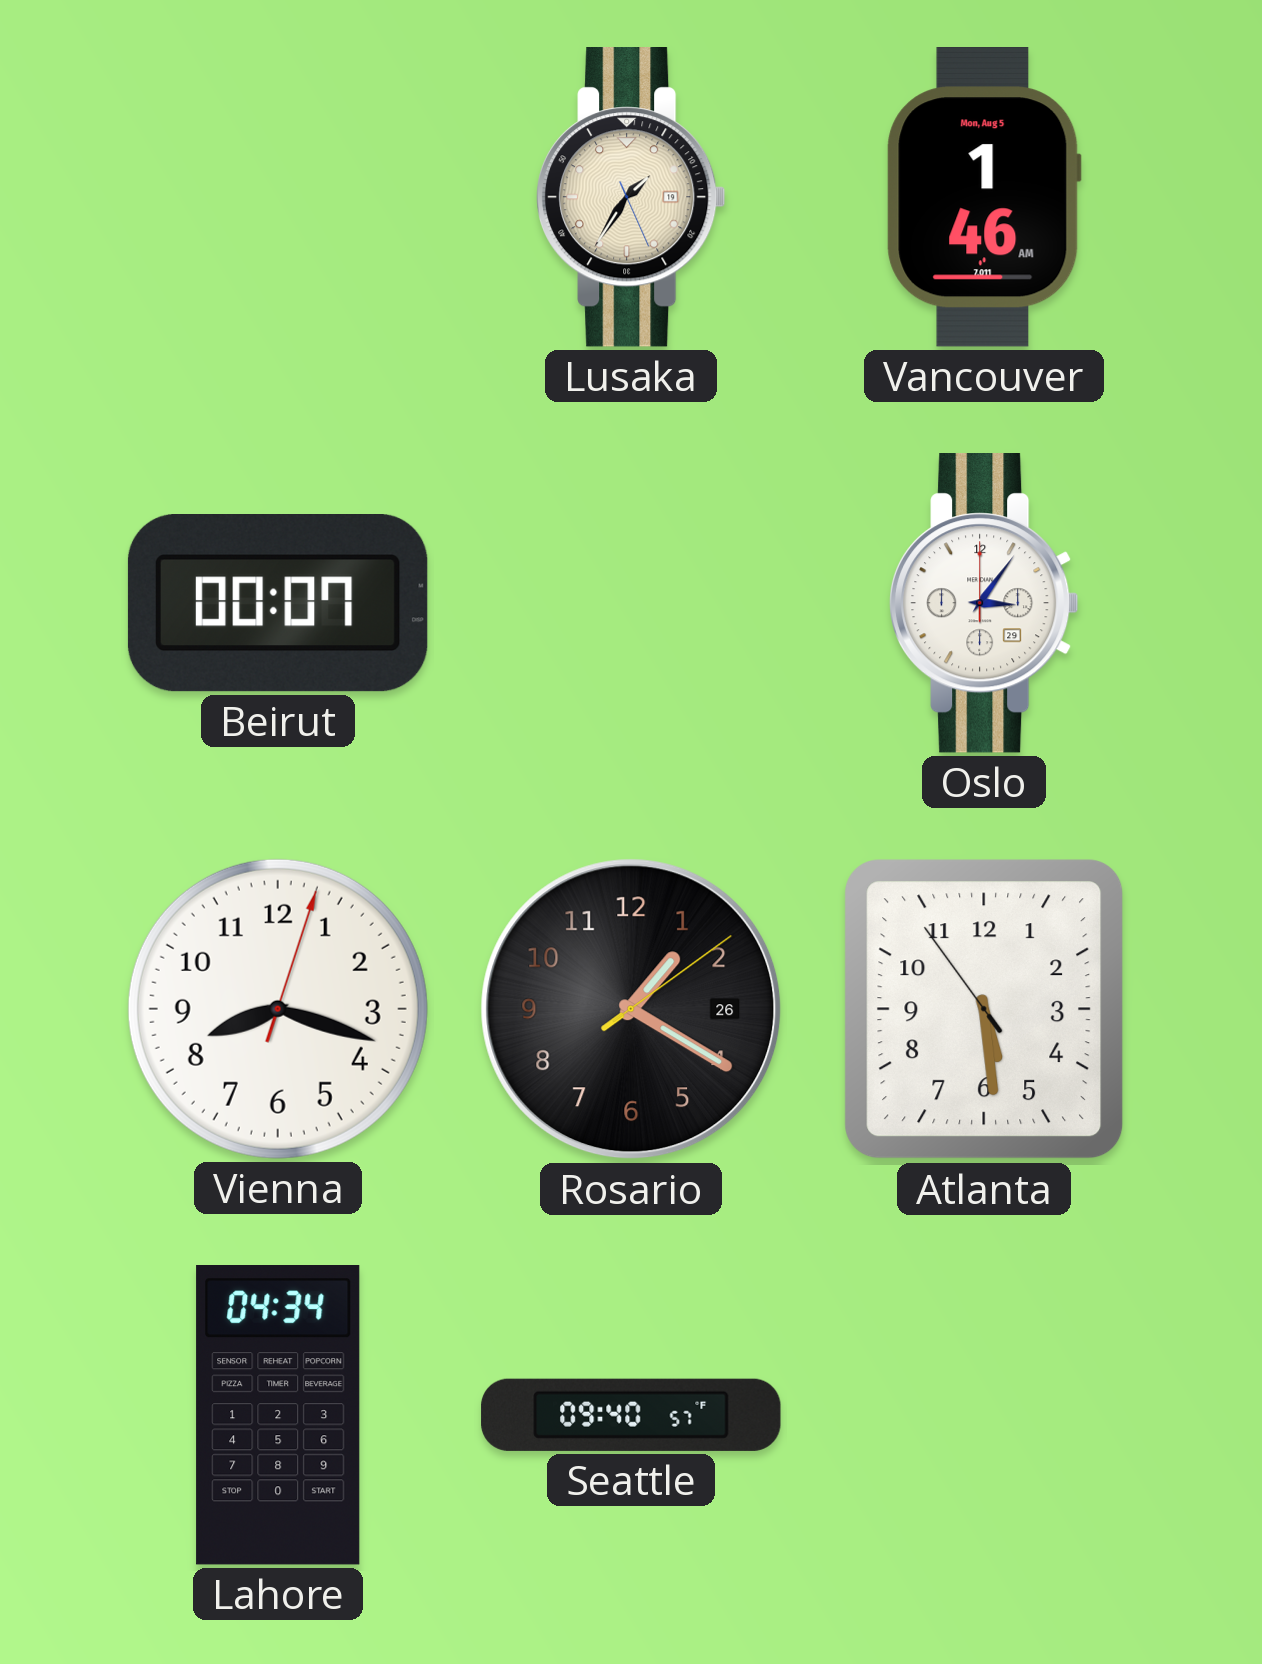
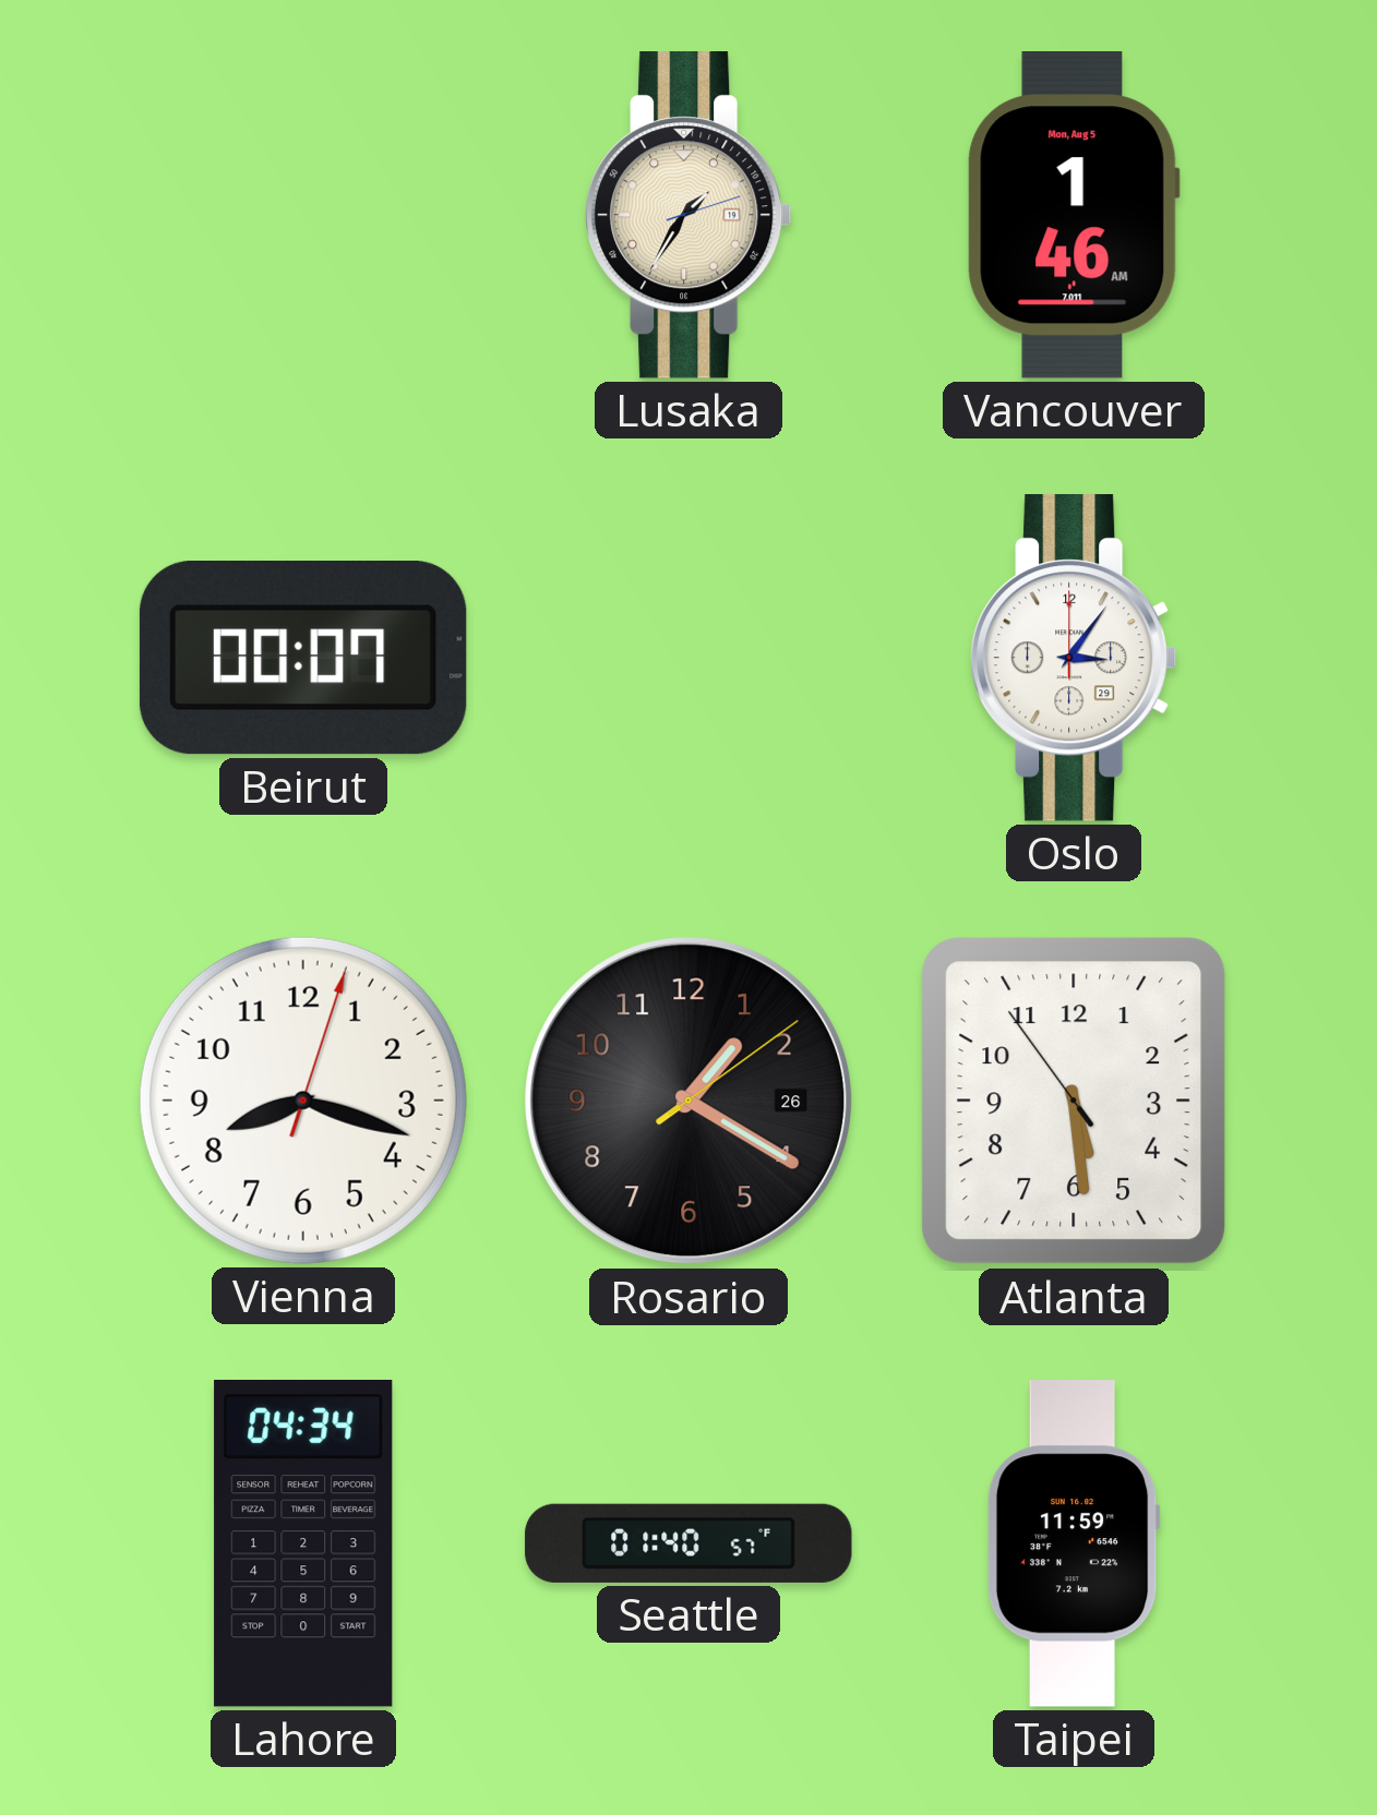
Lusaka: 1:35:26 -> 1:35:12
Seattle: 09:40 -> 01:40
Taipei: none -> 11:59
